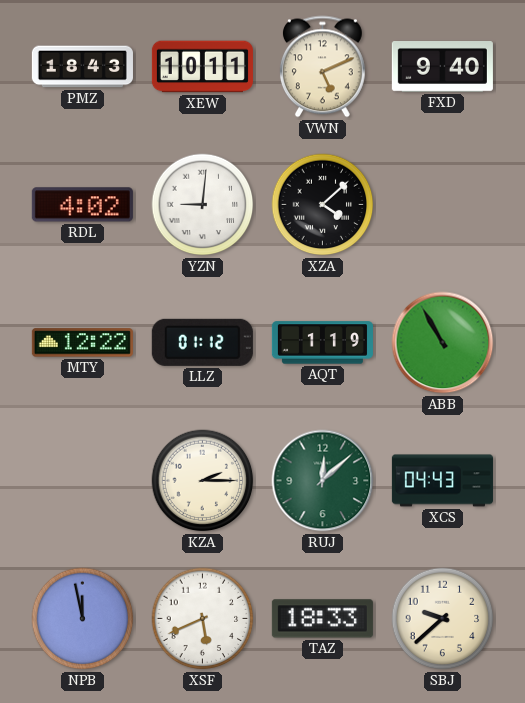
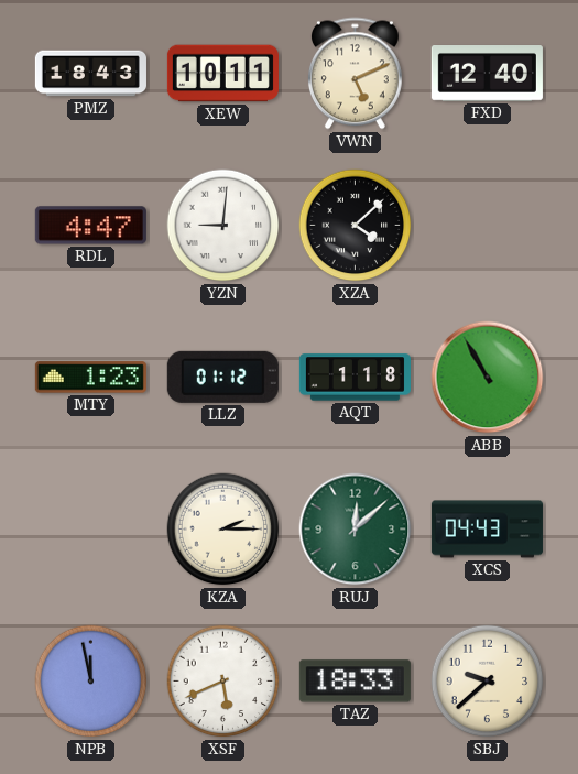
FXD: 9:40 -> 12:40
RDL: 4:02 -> 4:47
MTY: 12:22 -> 1:23
AQT: 1:19 -> 1:18
